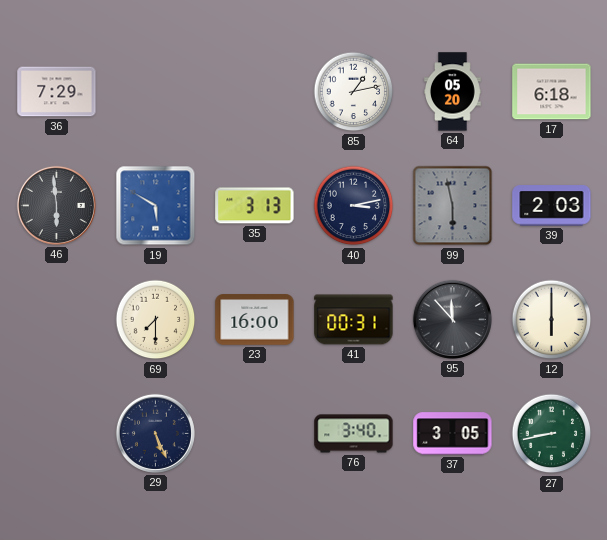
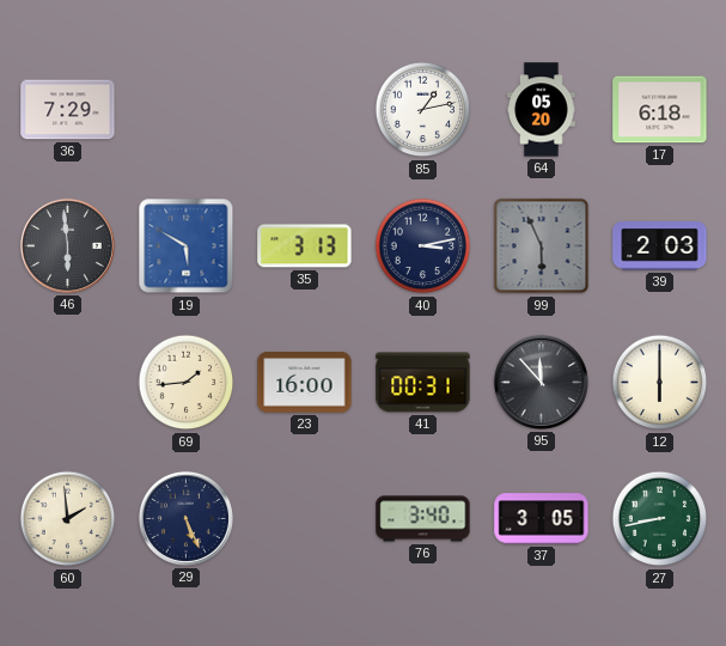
99: 5:58 -> 5:56
69: 7:30 -> 1:44
60: none -> 1:59
